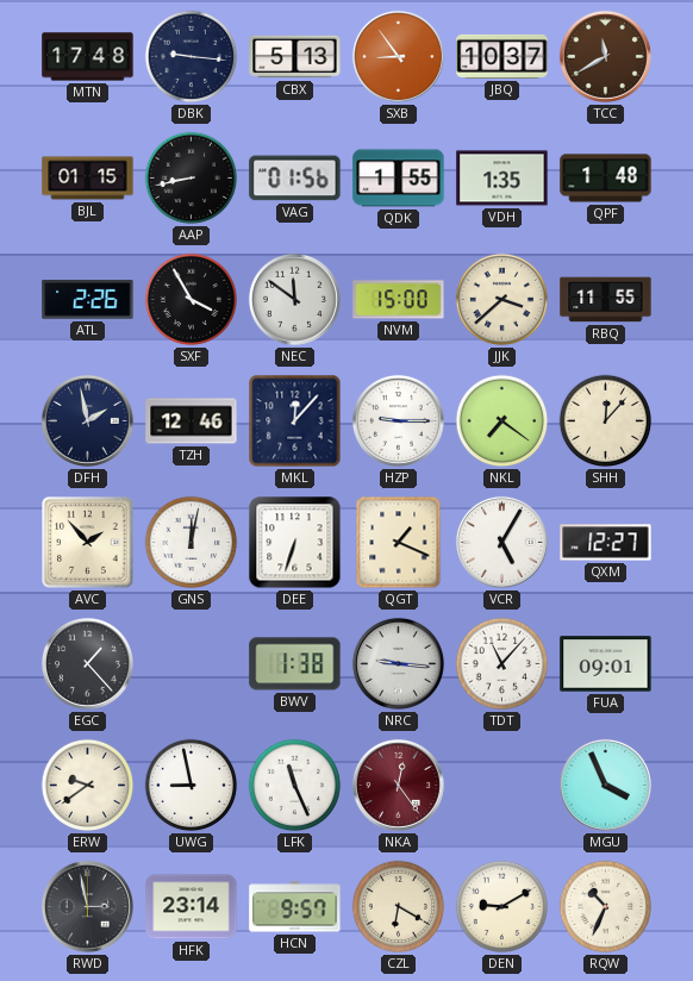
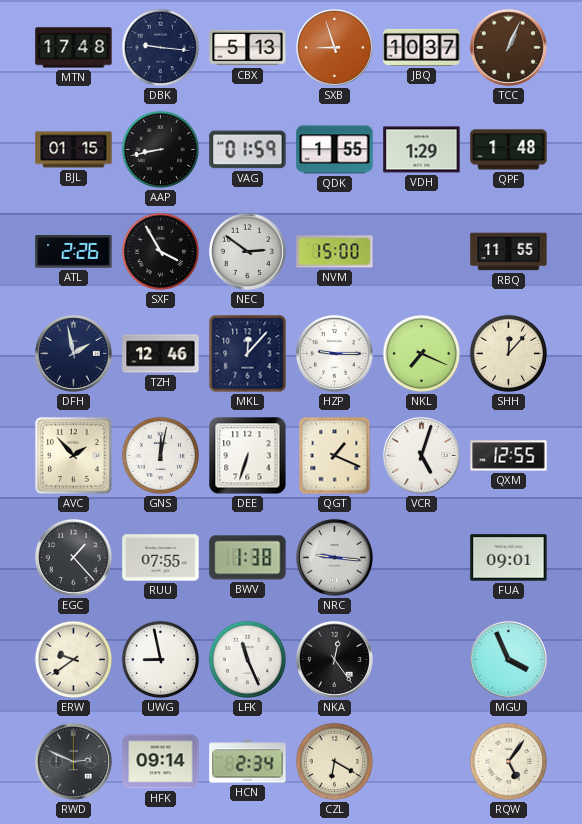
SXB: 8:54 -> 8:57
TCC: 11:40 -> 1:04
VAG: 01:56 -> 01:59
VDH: 1:35 -> 1:29
NEC: 11:51 -> 2:51
JJK: 3:38 -> none
NKL: 7:21 -> 7:19
VCR: 5:05 -> 5:03
QXM: 12:27 -> 12:55
RUU: none -> 07:55
TDT: 11:07 -> none
NKA dial: burgundy -> black
RWD: 2:58 -> 2:49
HFK: 23:14 -> 09:14
HCN: 9:57 -> 2:34
DEN: 9:10 -> none
RQW: 10:34 -> 5:06
